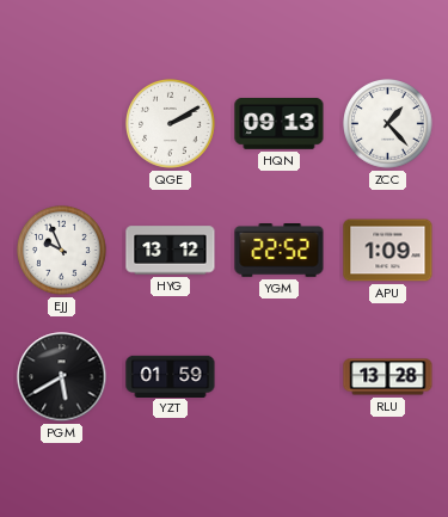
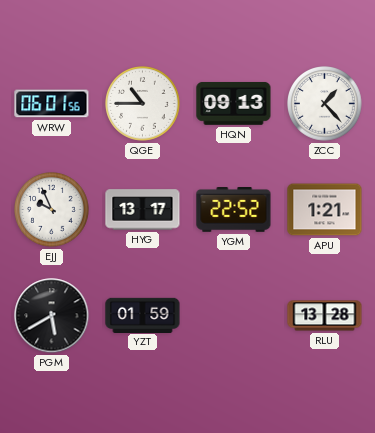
WRW: none -> 06:01
QGE: 2:10 -> 10:45
HYG: 13:12 -> 13:17
APU: 1:09 -> 1:21
